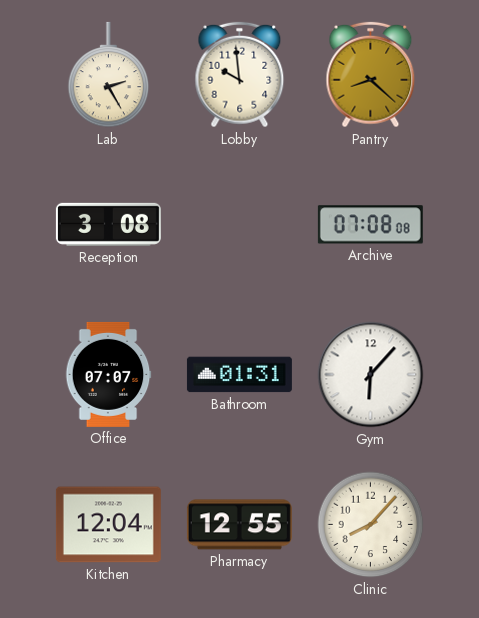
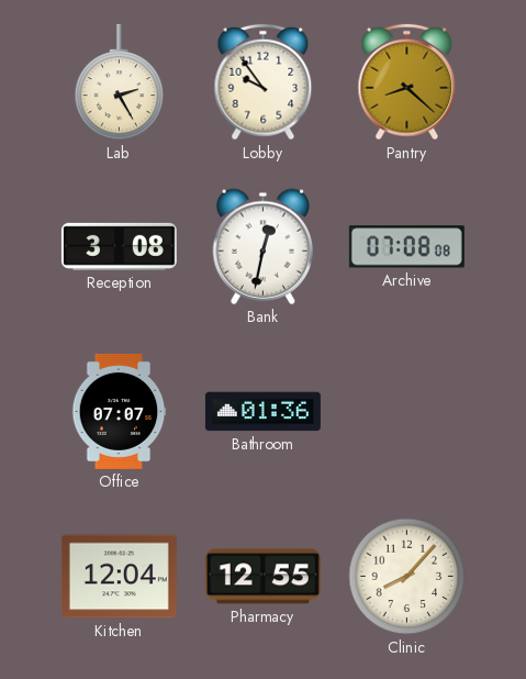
Lobby: 9:59 -> 9:54
Bank: none -> 12:32
Bathroom: 01:31 -> 01:36
Gym: 6:07 -> none
